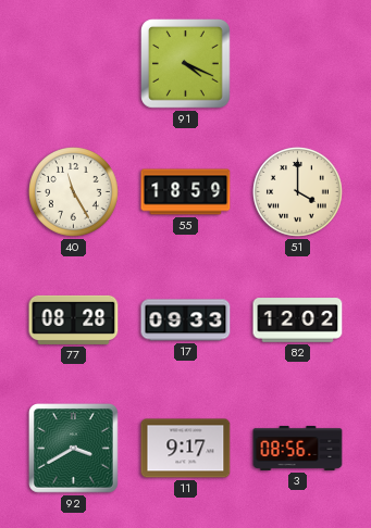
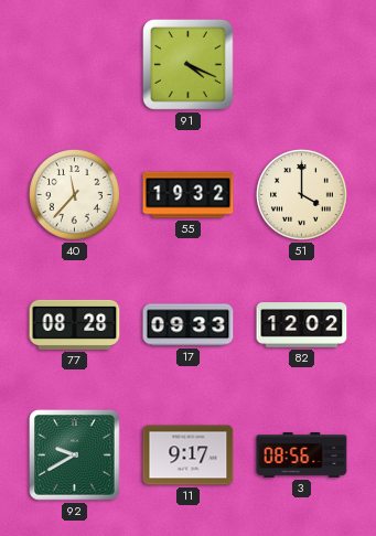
40: 11:25 -> 11:37
55: 18:59 -> 19:32
92: 3:40 -> 9:40
